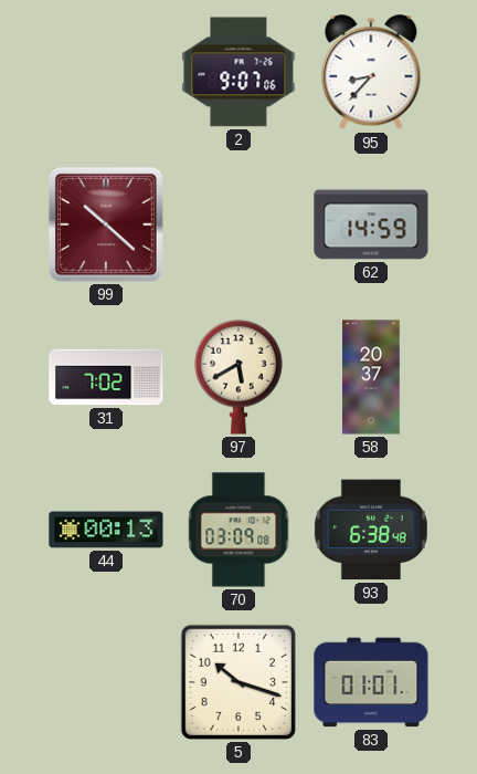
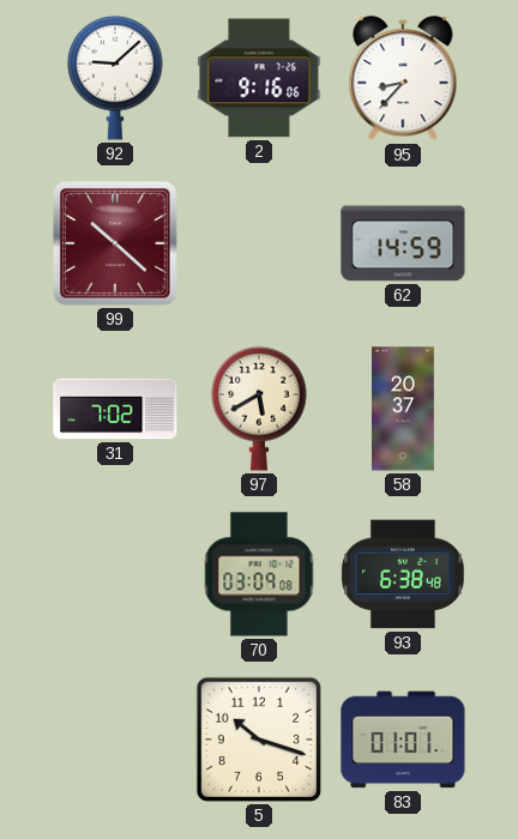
92: none -> 9:08
2: 9:07 -> 9:16
44: 00:13 -> none
